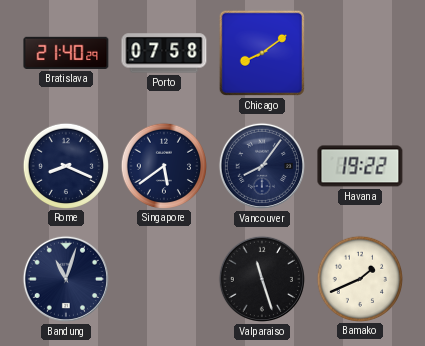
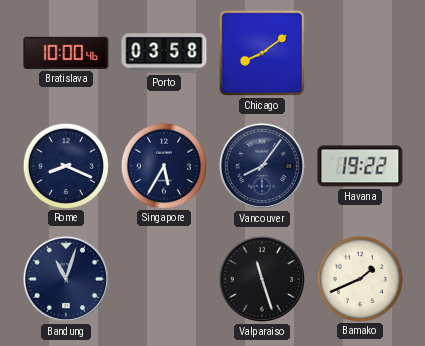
Bratislava: 21:40 -> 10:00
Porto: 07:58 -> 03:58
Singapore: 5:39 -> 5:35
